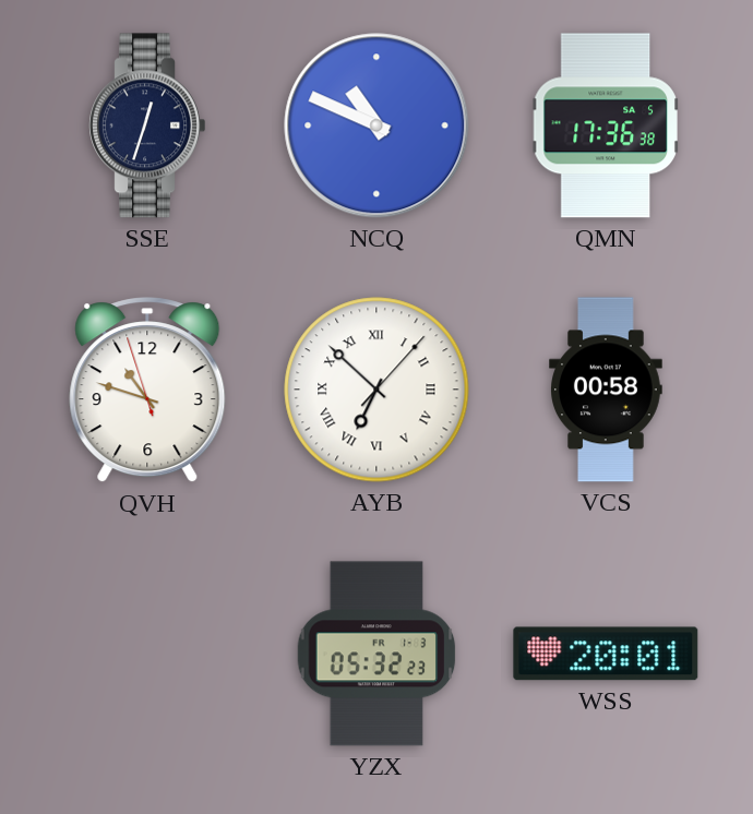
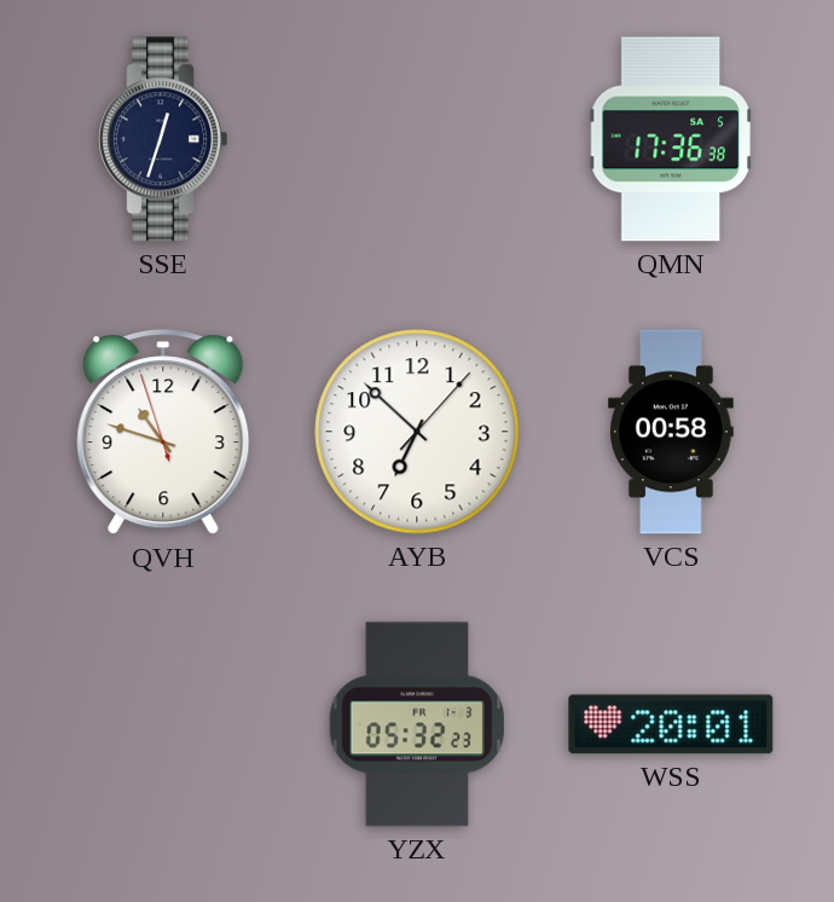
NCQ: 10:49 -> none
AYB numerals: Roman -> Arabic
